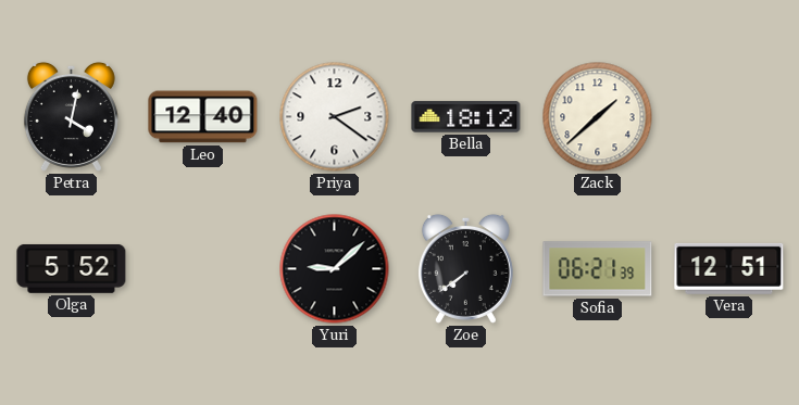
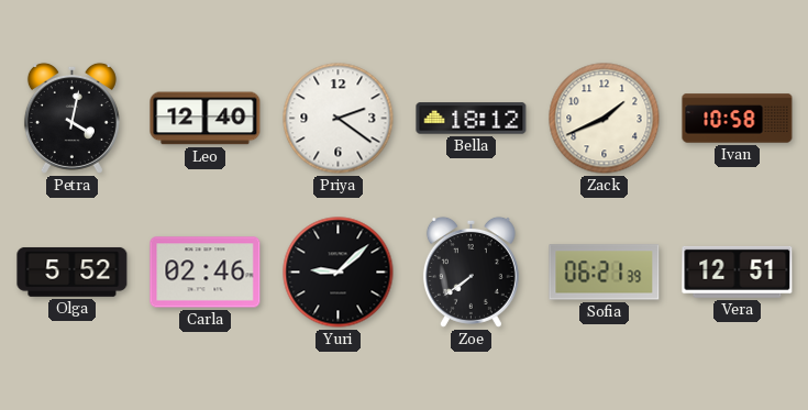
Zack: 1:38 -> 1:41
Ivan: none -> 10:58
Carla: none -> 02:46
